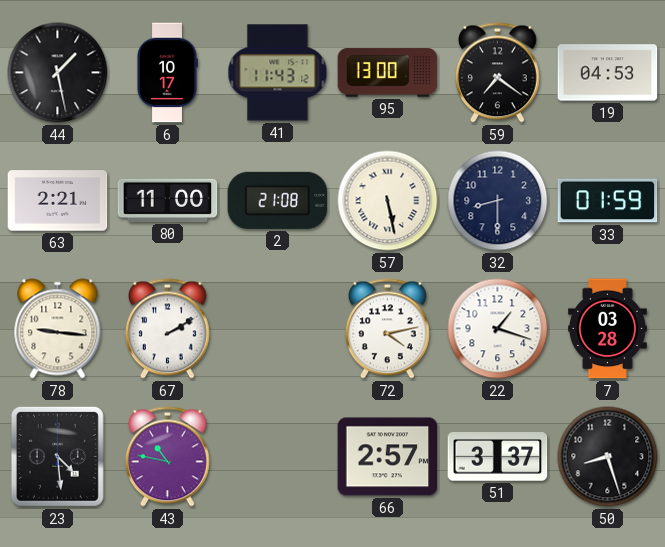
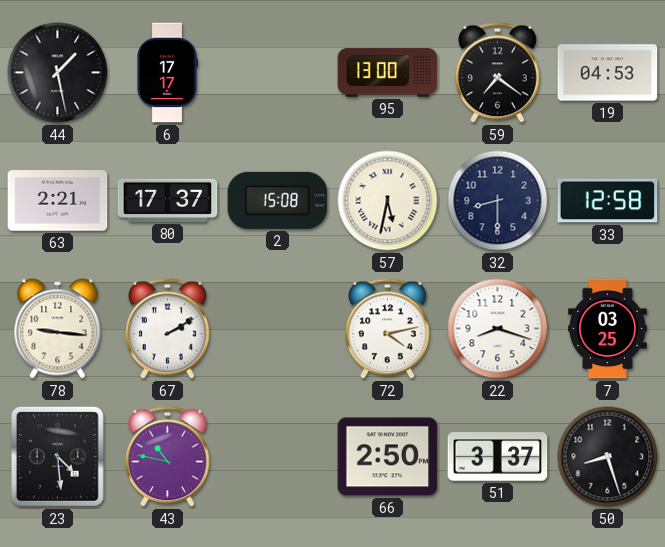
6: 10:17 -> 17:17
41: 11:43 -> none
80: 11:00 -> 17:37
2: 21:08 -> 15:08
57: 5:28 -> 5:32
33: 01:59 -> 12:58
22: 1:18 -> 8:18
7: 03:28 -> 03:25
66: 2:57 -> 2:50
